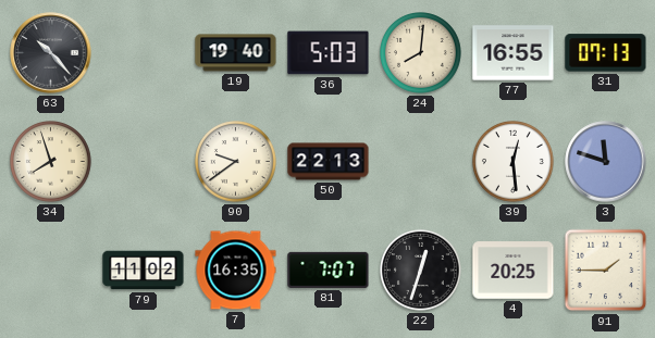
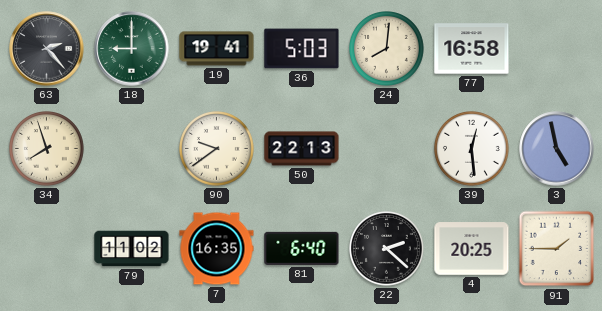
63: 10:23 -> 2:23
18: none -> 9:00
19: 19:40 -> 19:41
77: 16:55 -> 16:58
31: 07:13 -> none
3: 11:48 -> 4:58
81: 7:07 -> 6:40
22: 12:33 -> 2:22
